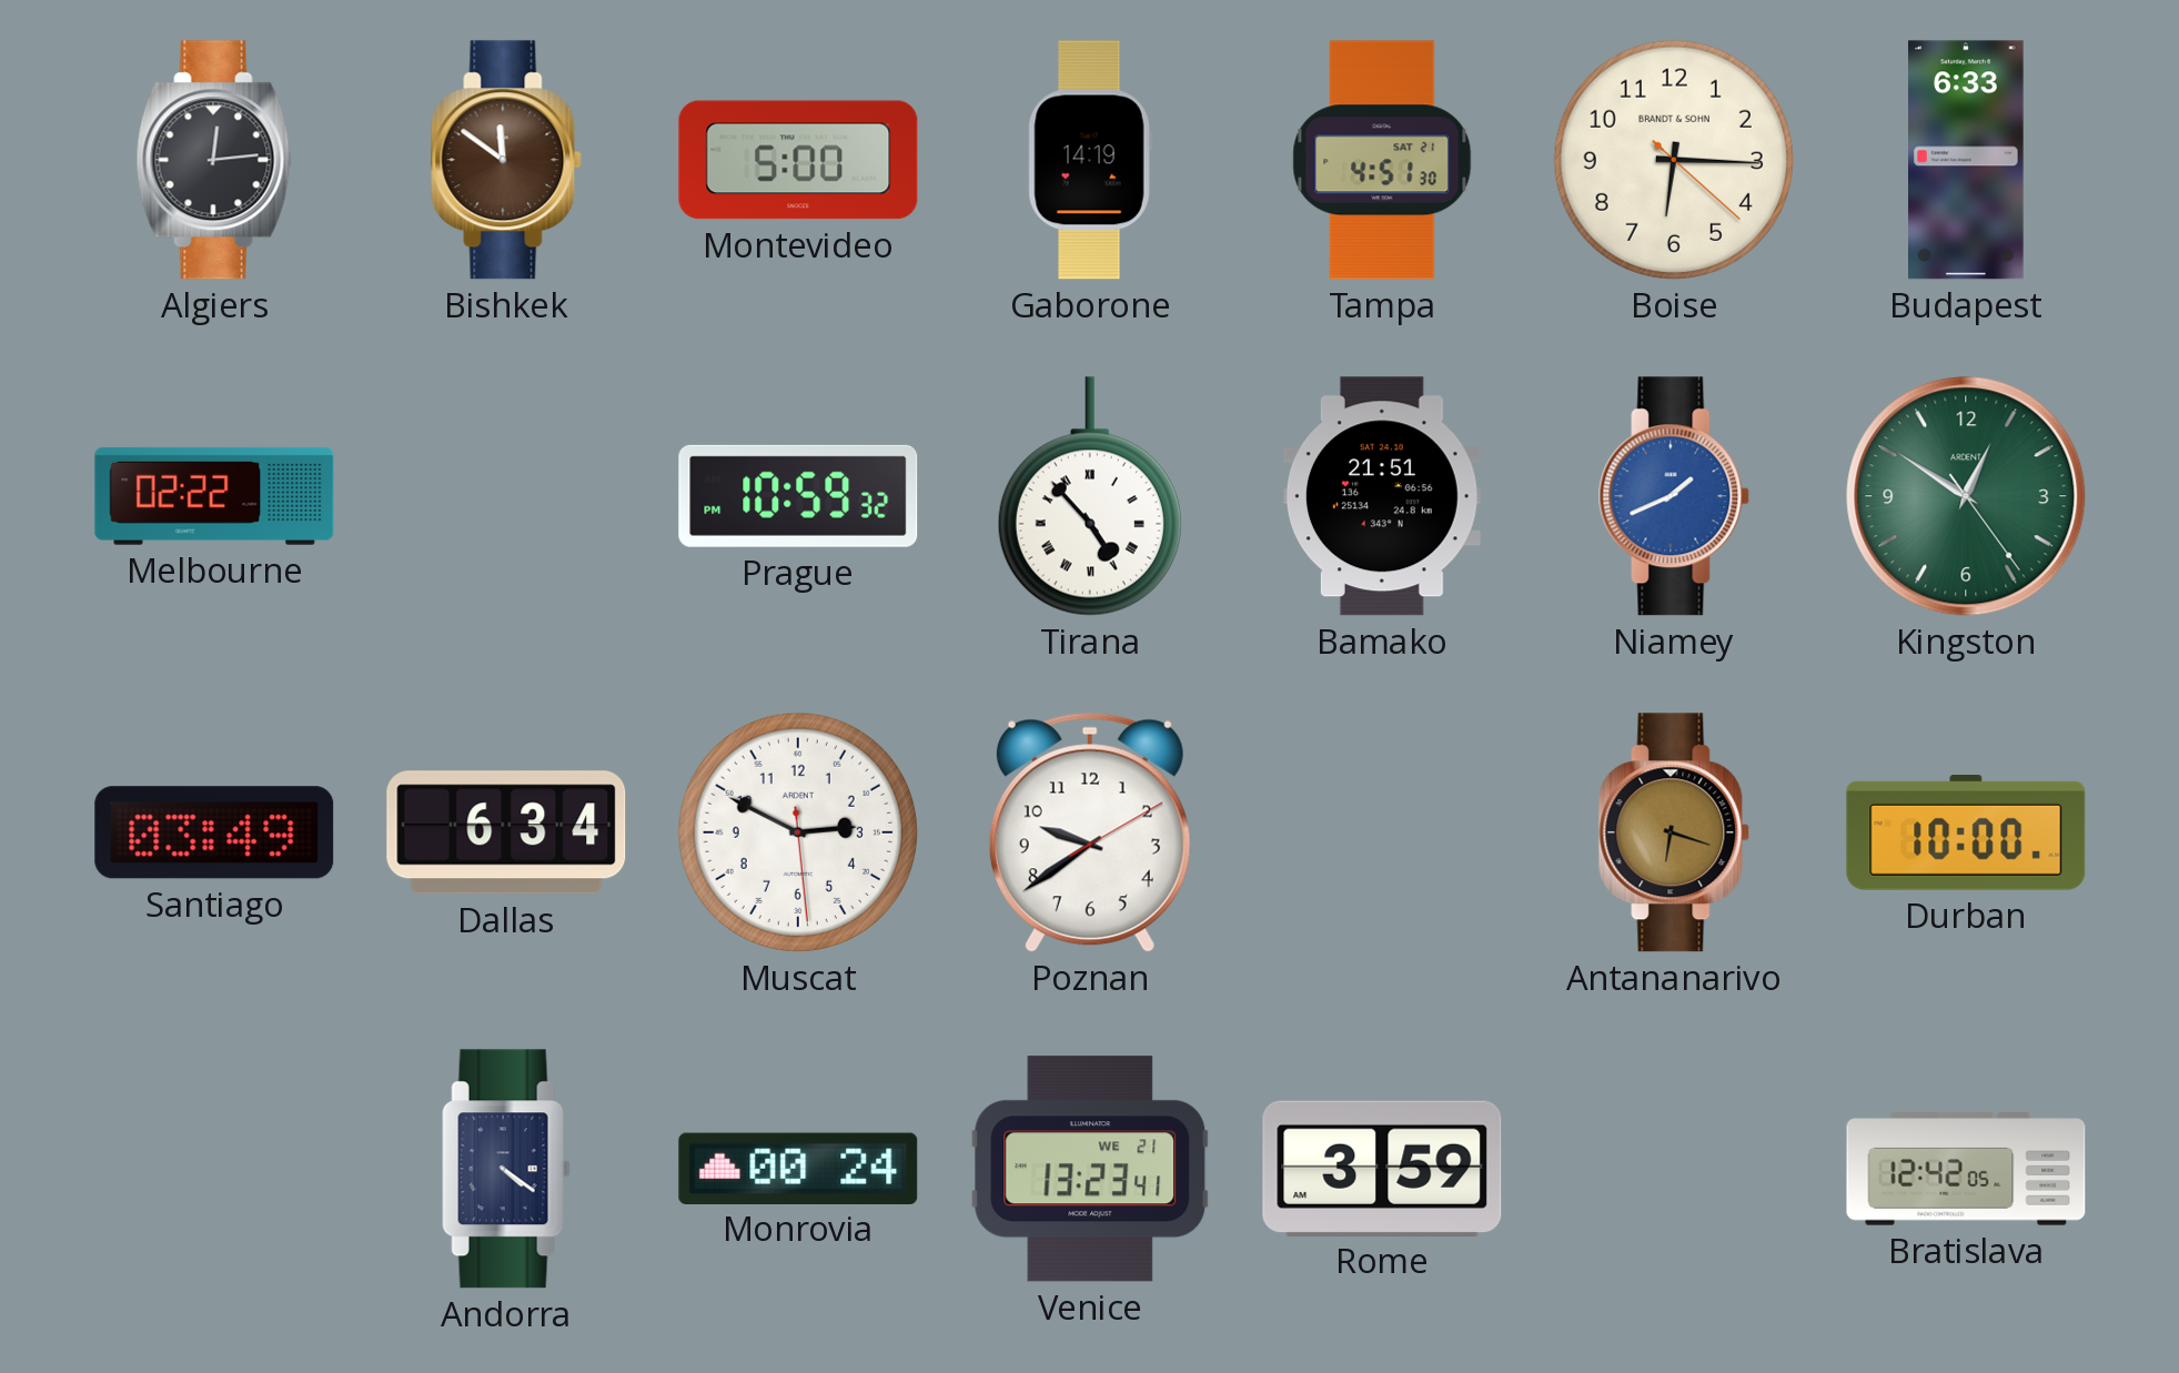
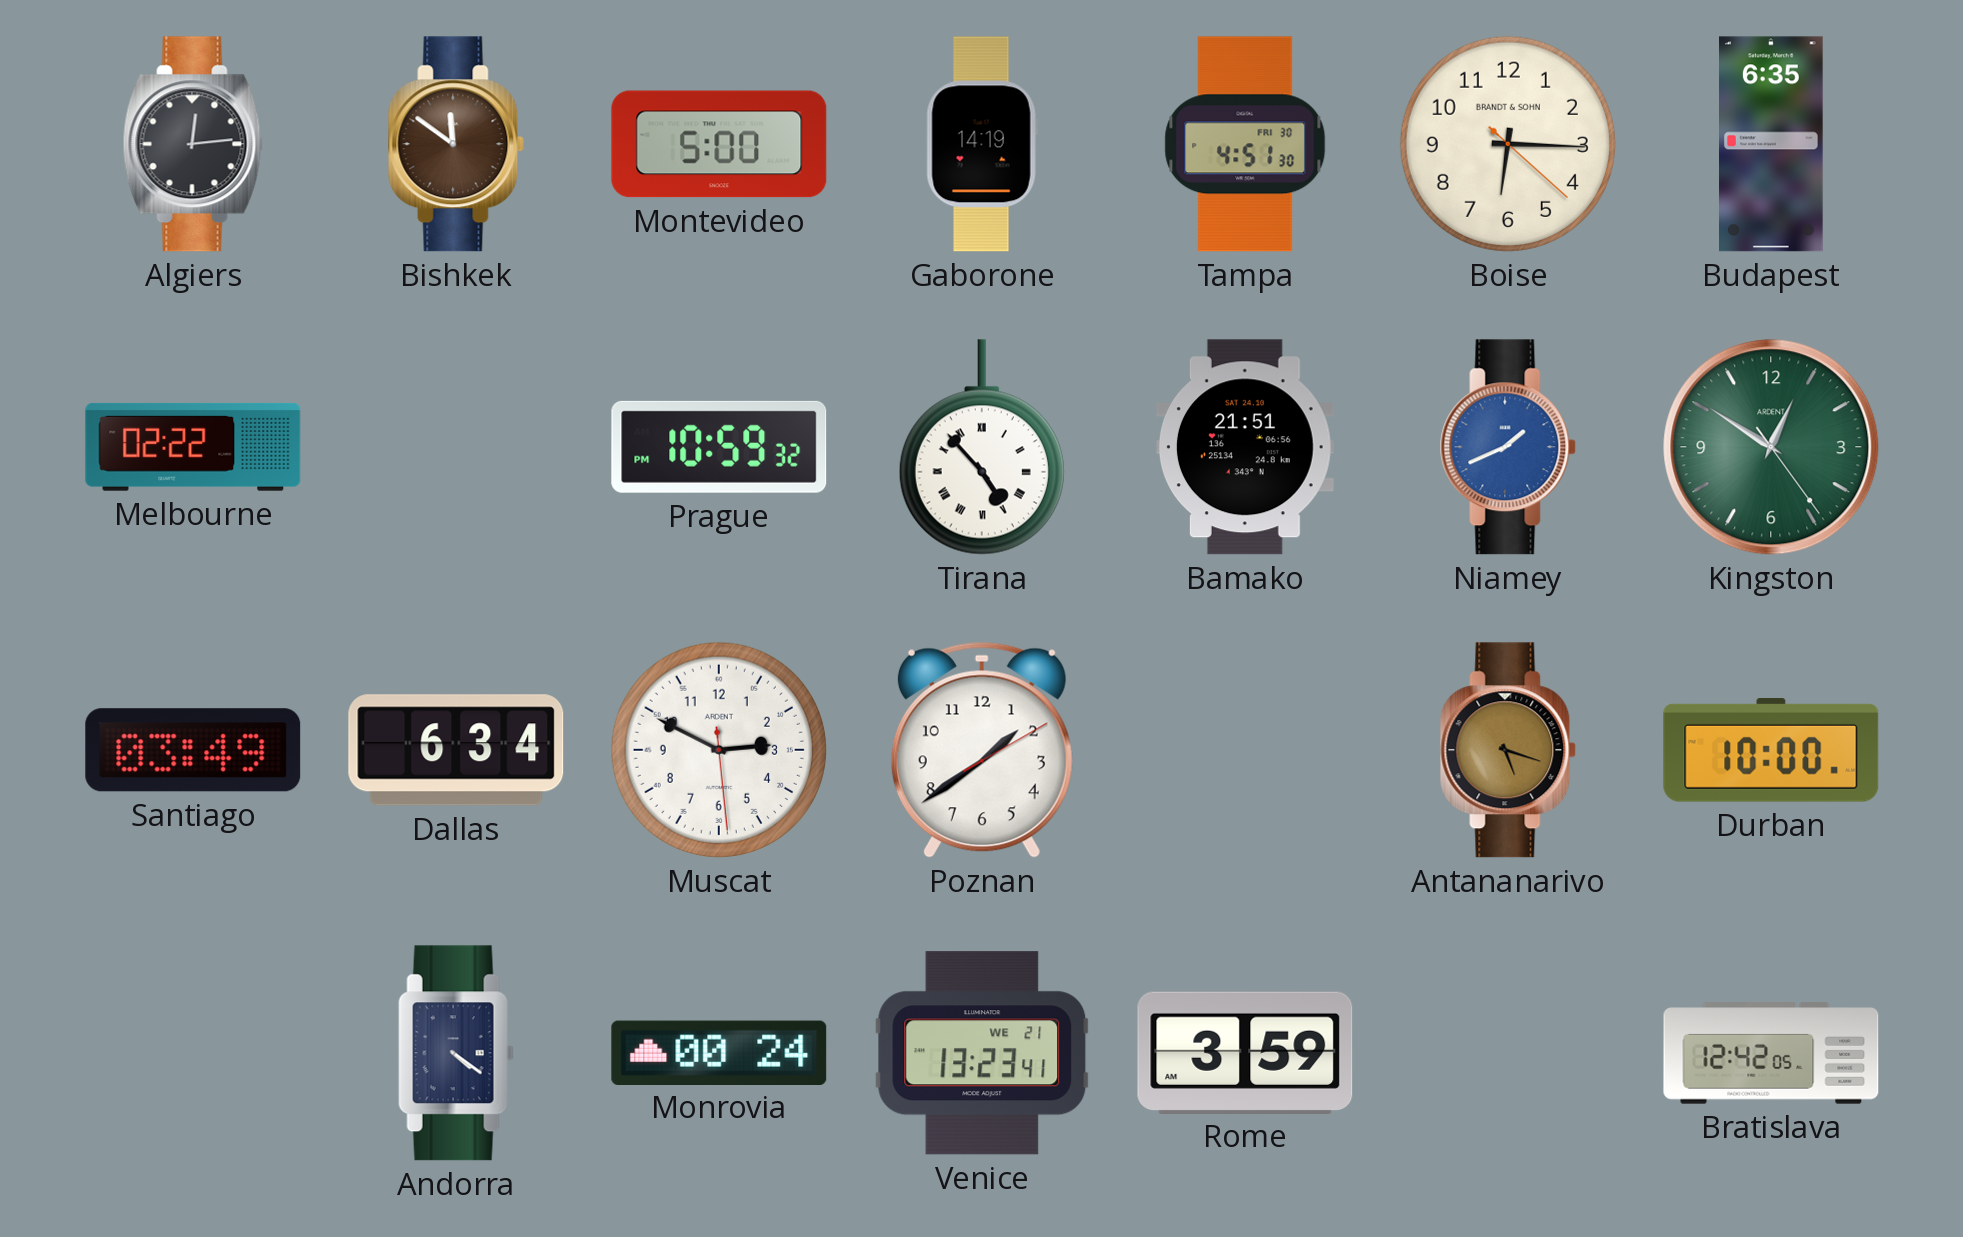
Tampa date: SAT 21 -> FRI 30
Budapest: 6:33 -> 6:35
Poznan: 9:39 -> 1:39
Antananarivo: 6:18 -> 5:18
